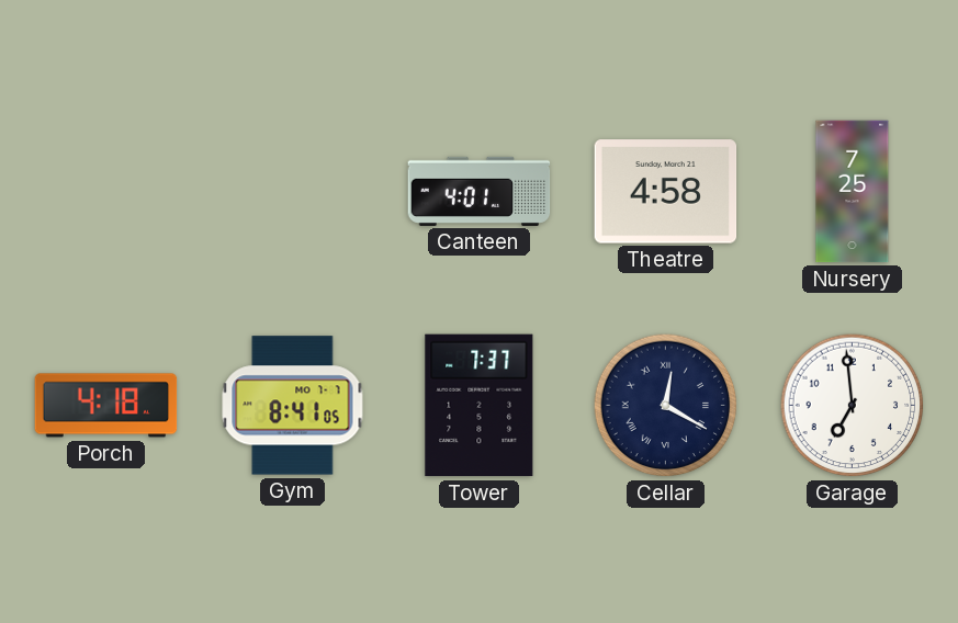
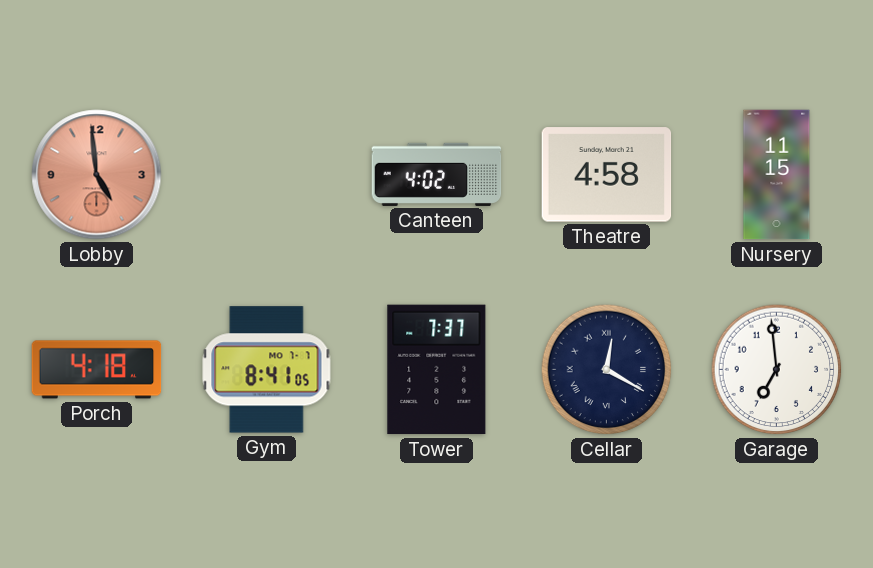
Lobby: none -> 4:59
Canteen: 4:01 -> 4:02
Nursery: 7:25 -> 11:15
